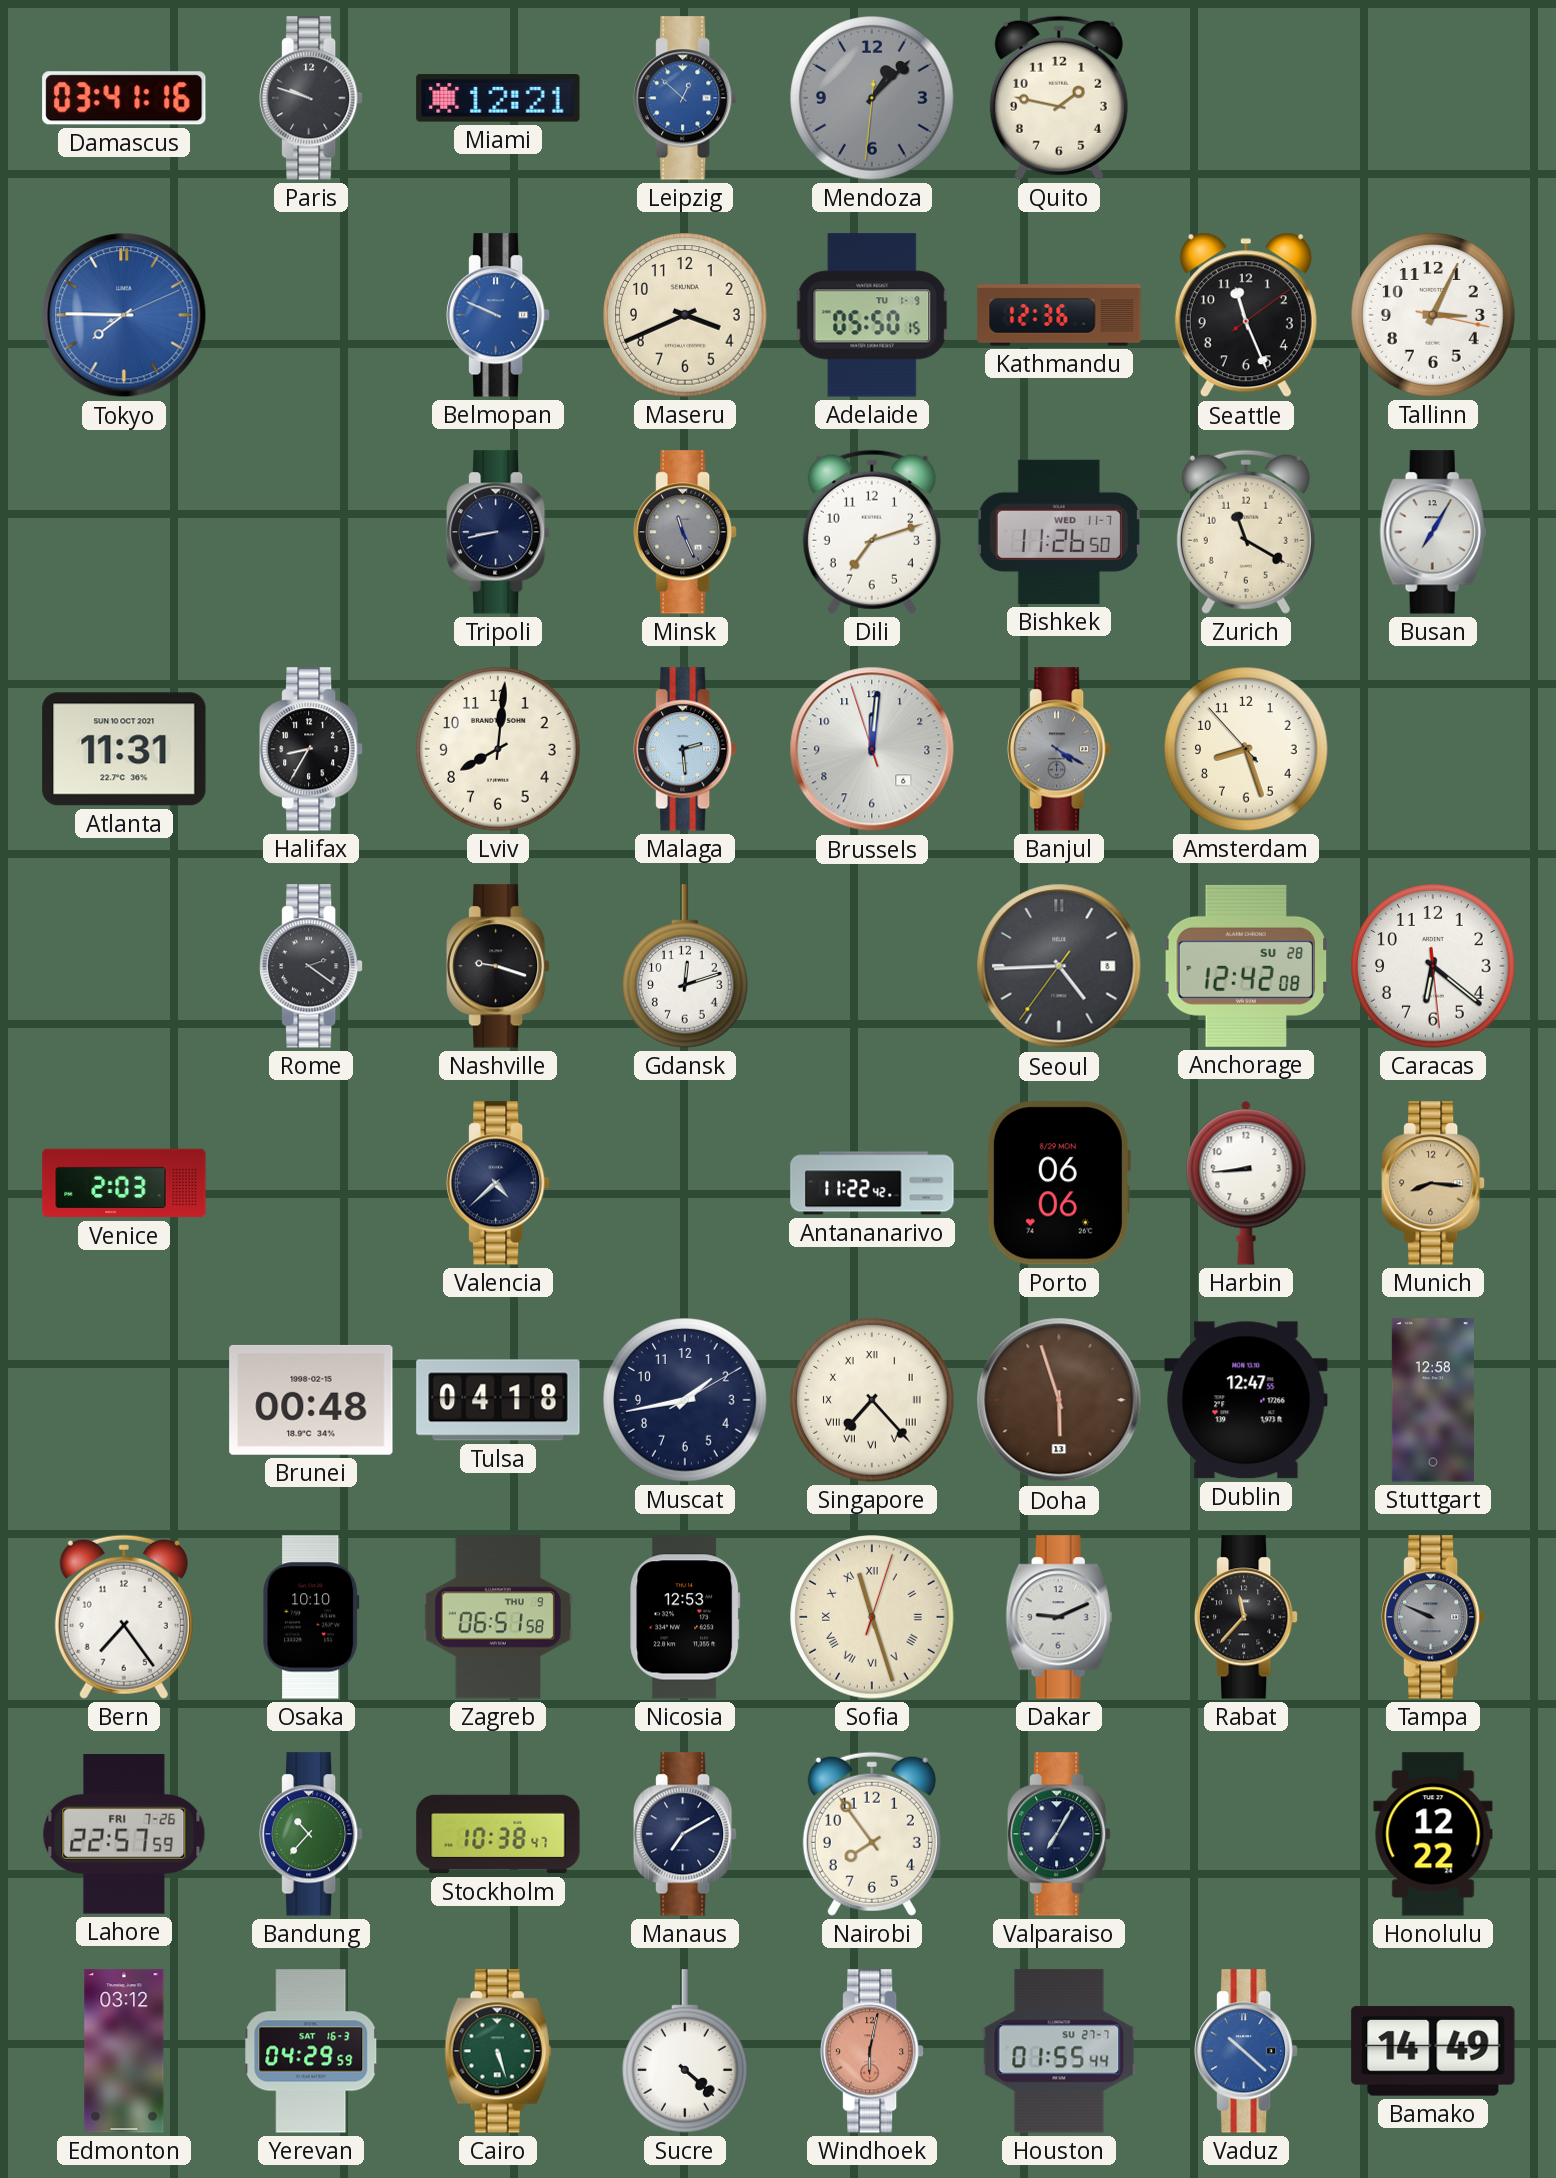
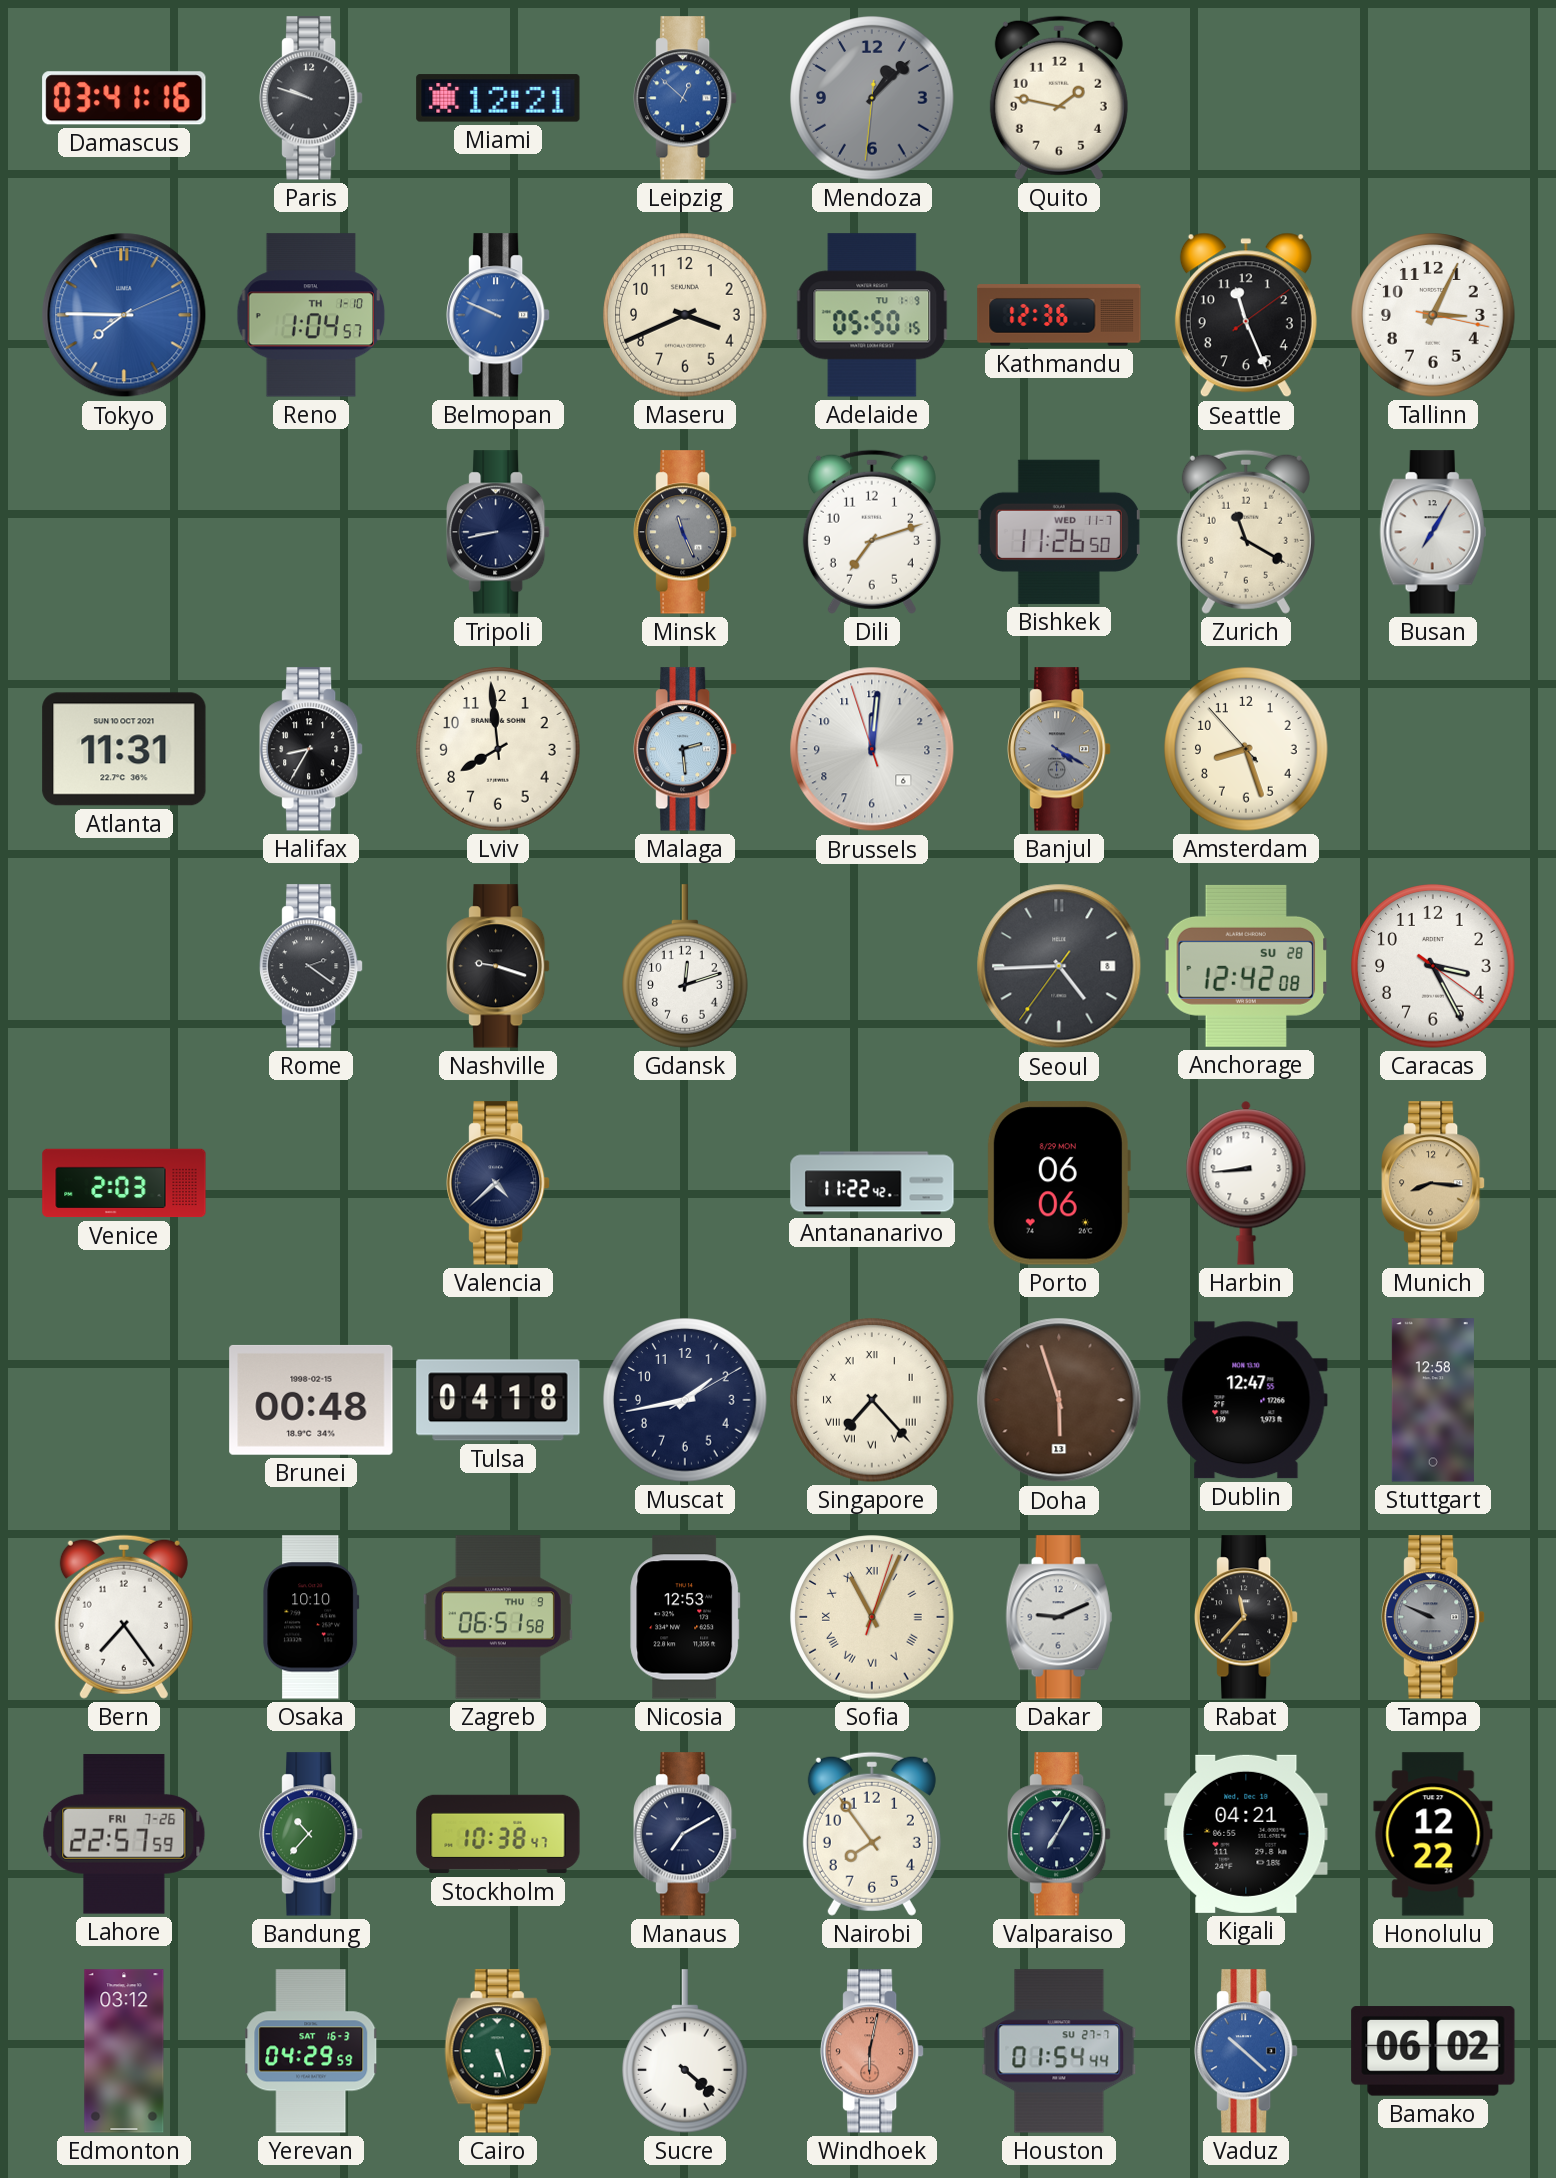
Reno: none -> 1:04
Lviv: 8:01 -> 7:59
Caracas: 6:21 -> 3:25
Sofia: 11:27 -> 11:04
Kigali: none -> 04:21
Houston: 01:55 -> 01:54
Bamako: 14:49 -> 06:02
